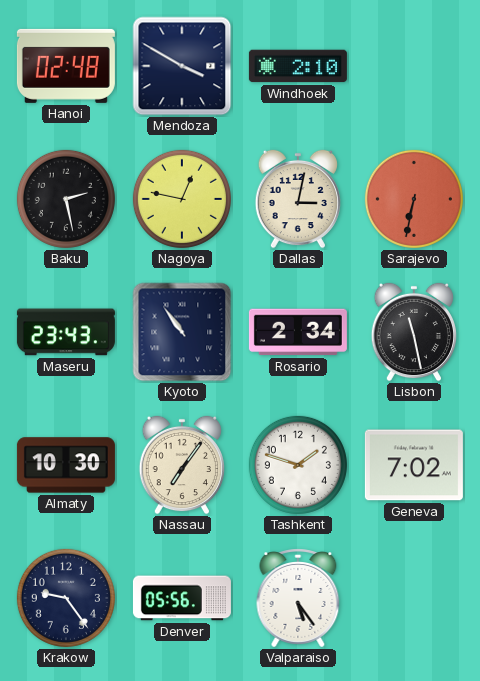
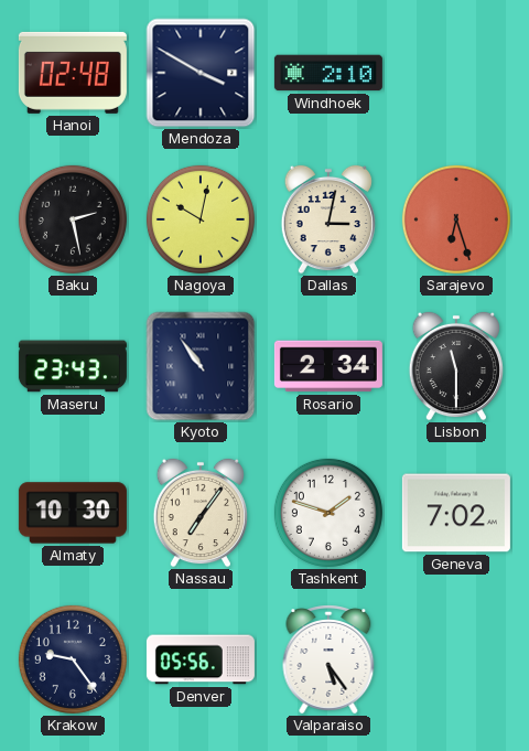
Nagoya: 12:47 -> 10:02
Sarajevo: 6:32 -> 6:27
Lisbon: 11:28 -> 11:30
